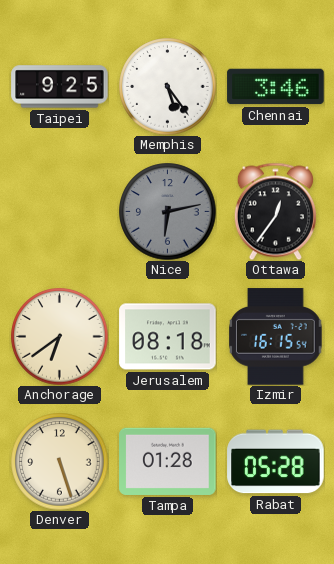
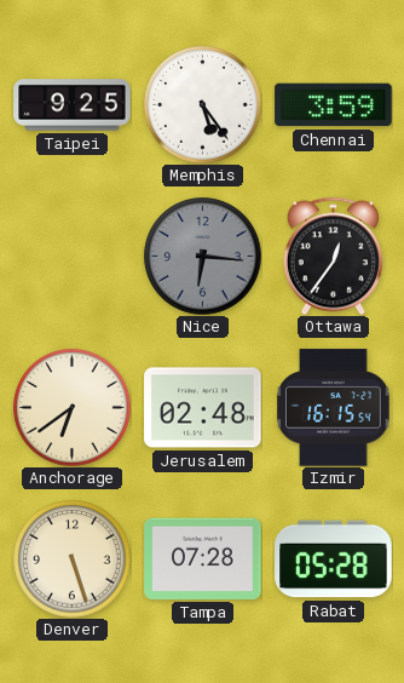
Chennai: 3:46 -> 3:59
Nice: 6:13 -> 6:16
Jerusalem: 08:18 -> 02:48
Tampa: 01:28 -> 07:28
